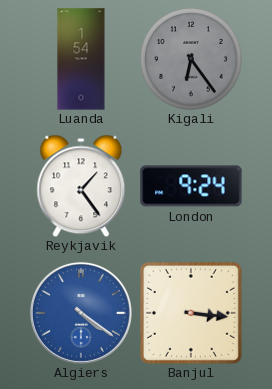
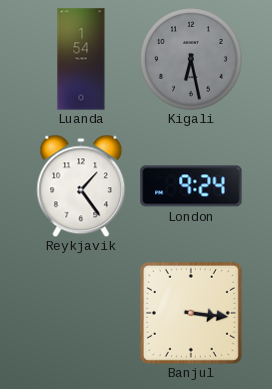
Kigali: 6:24 -> 6:28
Algiers: 4:21 -> none
